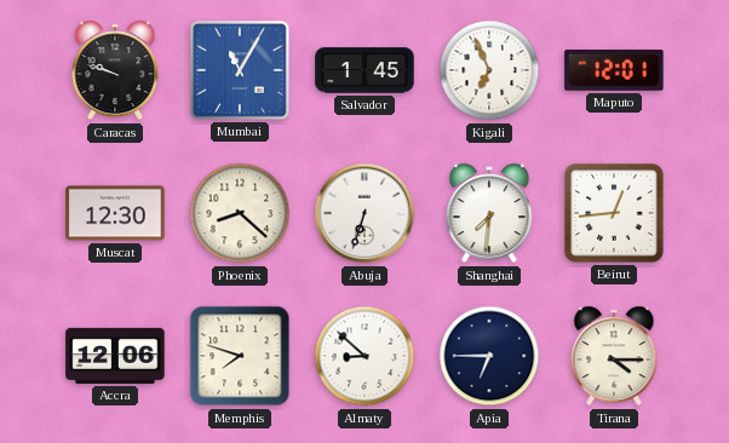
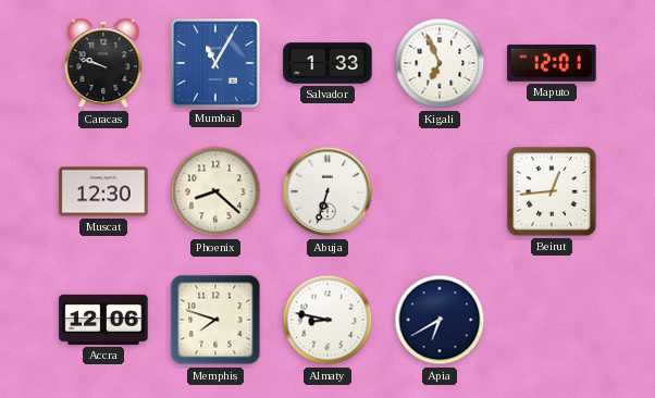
Salvador: 1:45 -> 1:33
Shanghai: 7:31 -> none
Almaty: 8:52 -> 8:47
Apia: 6:45 -> 6:40
Tirana: 4:15 -> none
